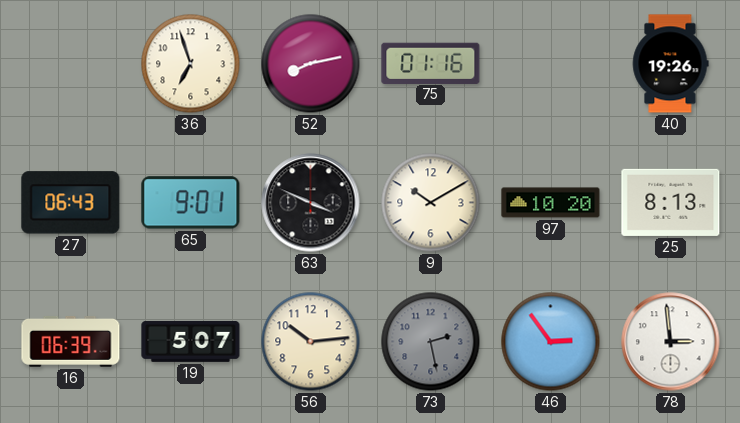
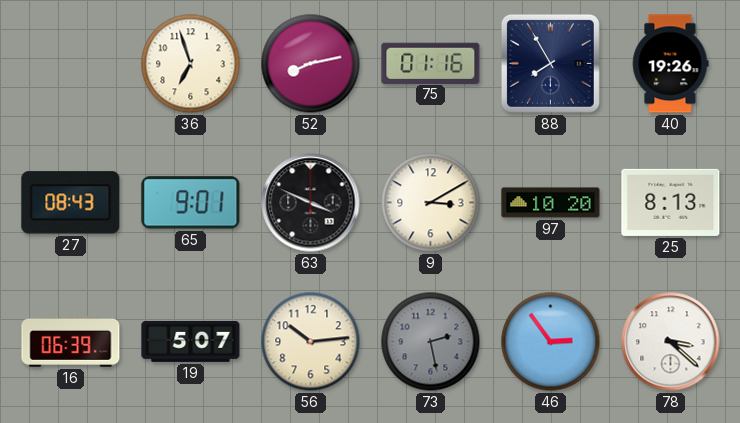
88: none -> 7:55
27: 06:43 -> 08:43
9: 10:10 -> 3:10
78: 2:59 -> 3:22
